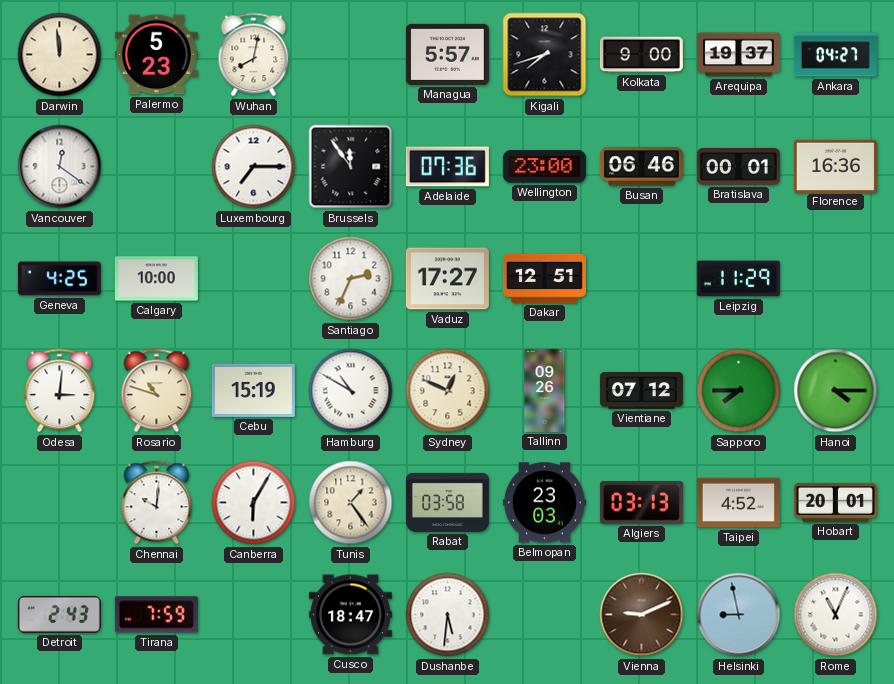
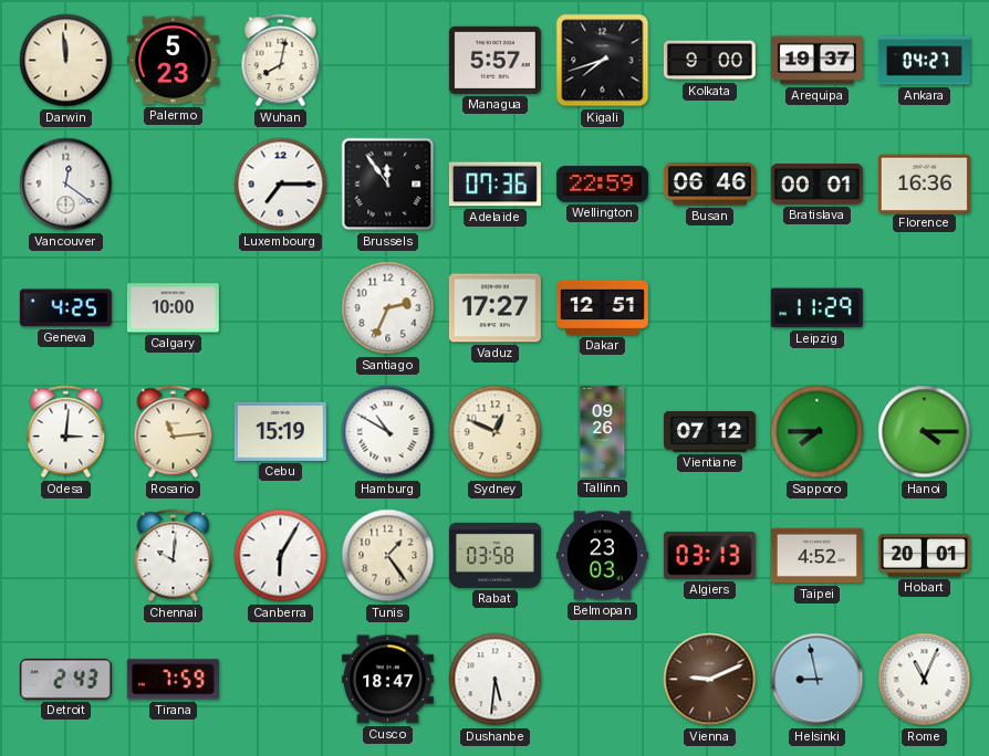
Wellington: 23:00 -> 22:59
Rosario: 10:48 -> 11:14
